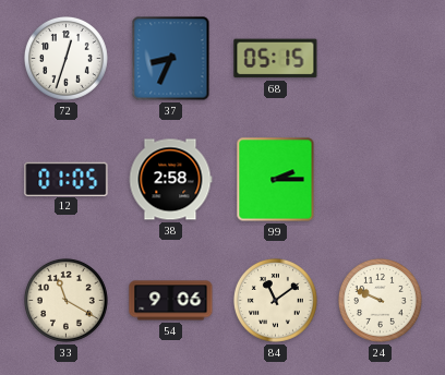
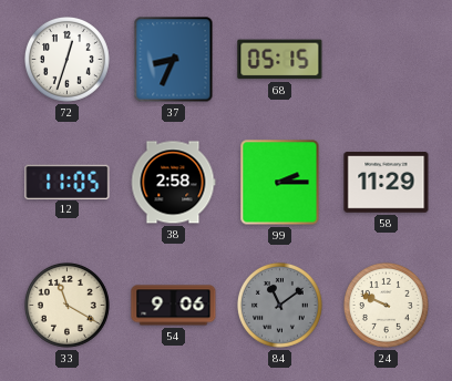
12: 01:05 -> 11:05
58: none -> 11:29
84 dial: cream -> grey
